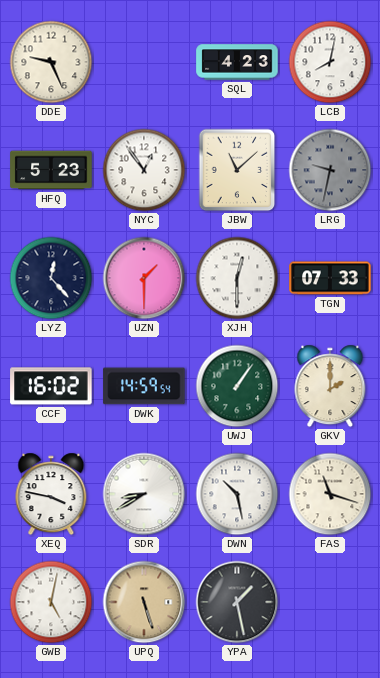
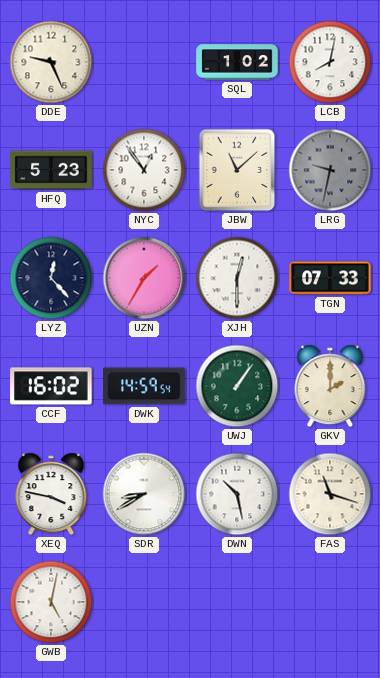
SQL: 4:23 -> 1:02
UZN: 1:30 -> 1:35
UPQ: 5:27 -> none
YPA: 1:28 -> none
